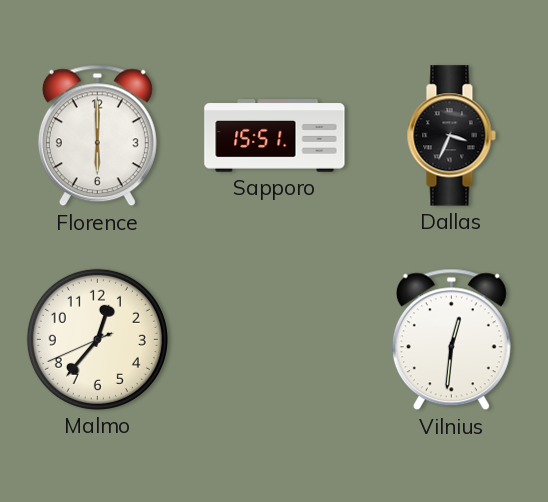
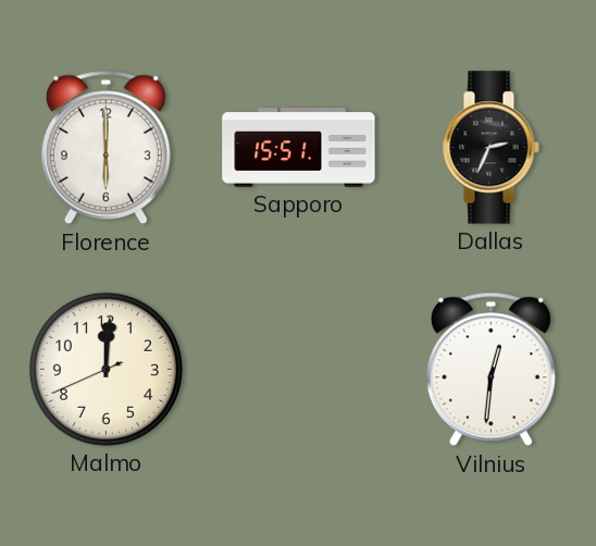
Dallas: 3:34 -> 2:34
Malmo: 12:36 -> 12:00
